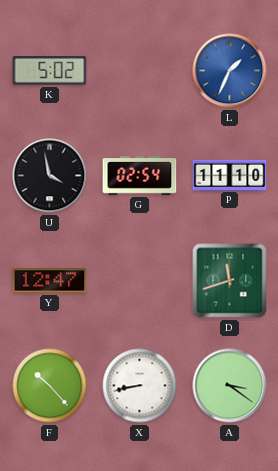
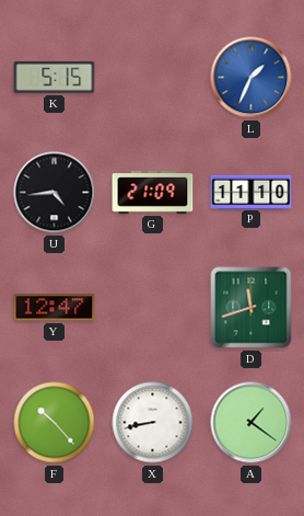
K: 5:02 -> 5:15
U: 3:58 -> 4:44
G: 02:54 -> 21:09
A: 3:21 -> 1:21
